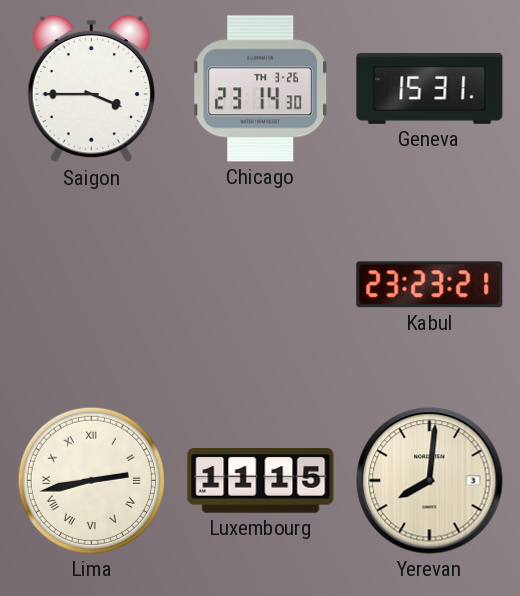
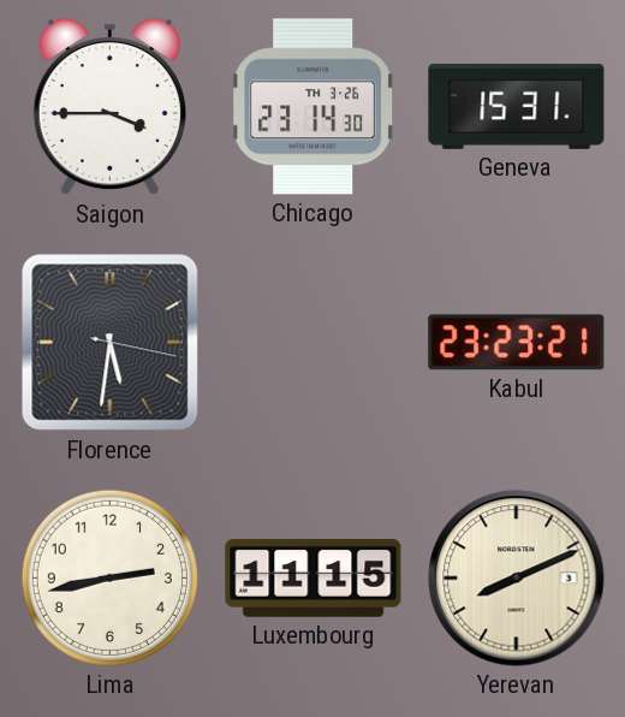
Florence: none -> 5:31
Lima numerals: Roman -> Arabic
Yerevan: 8:01 -> 8:11
